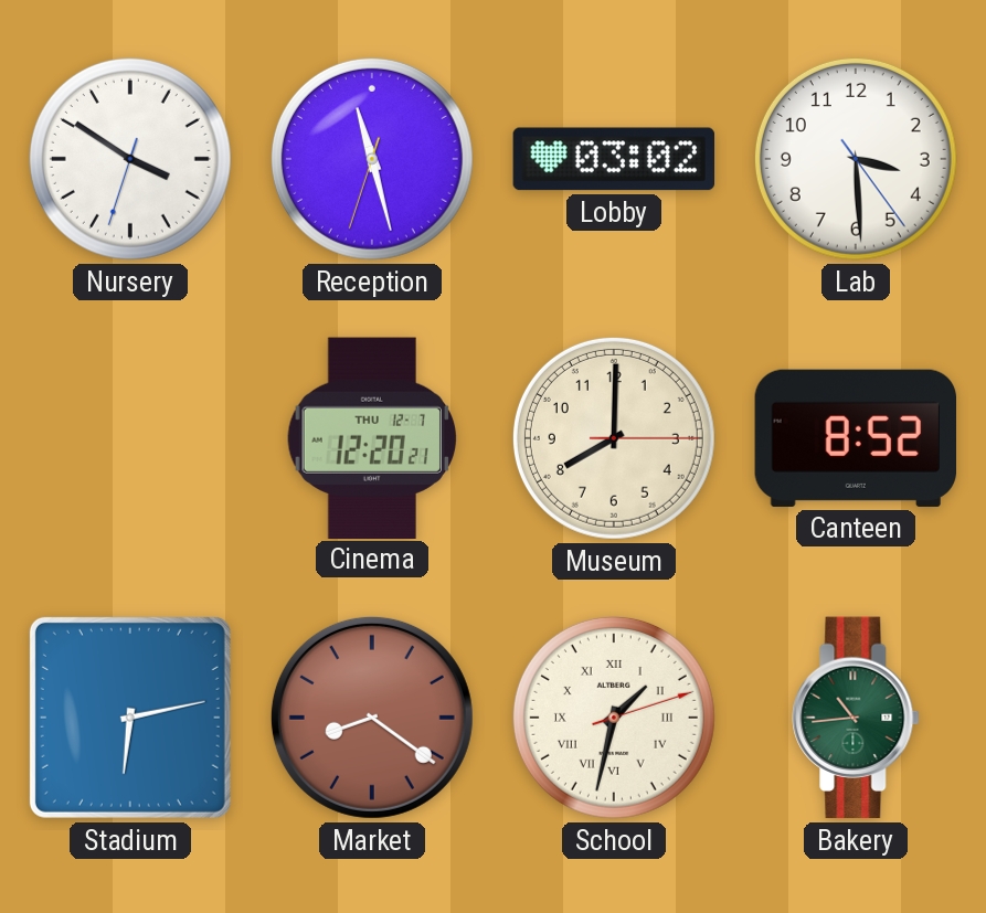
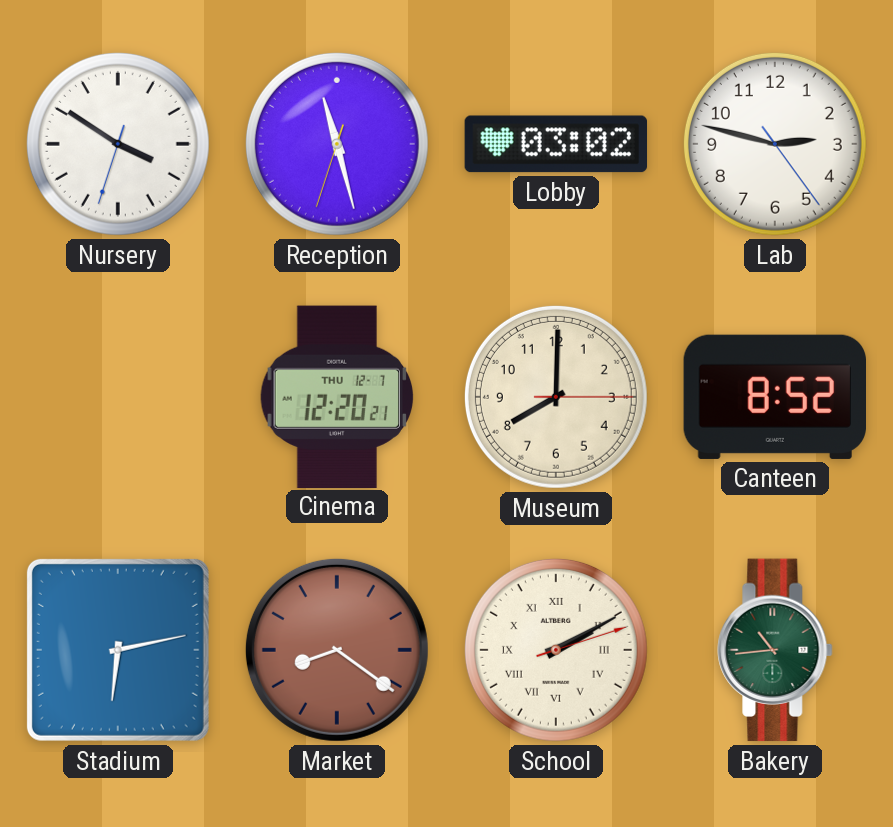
Lab: 3:29 -> 2:47
School: 1:32 -> 2:10
